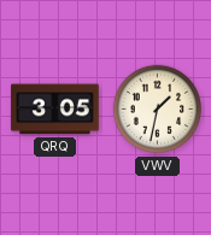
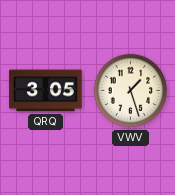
VWV: 1:32 -> 1:27
